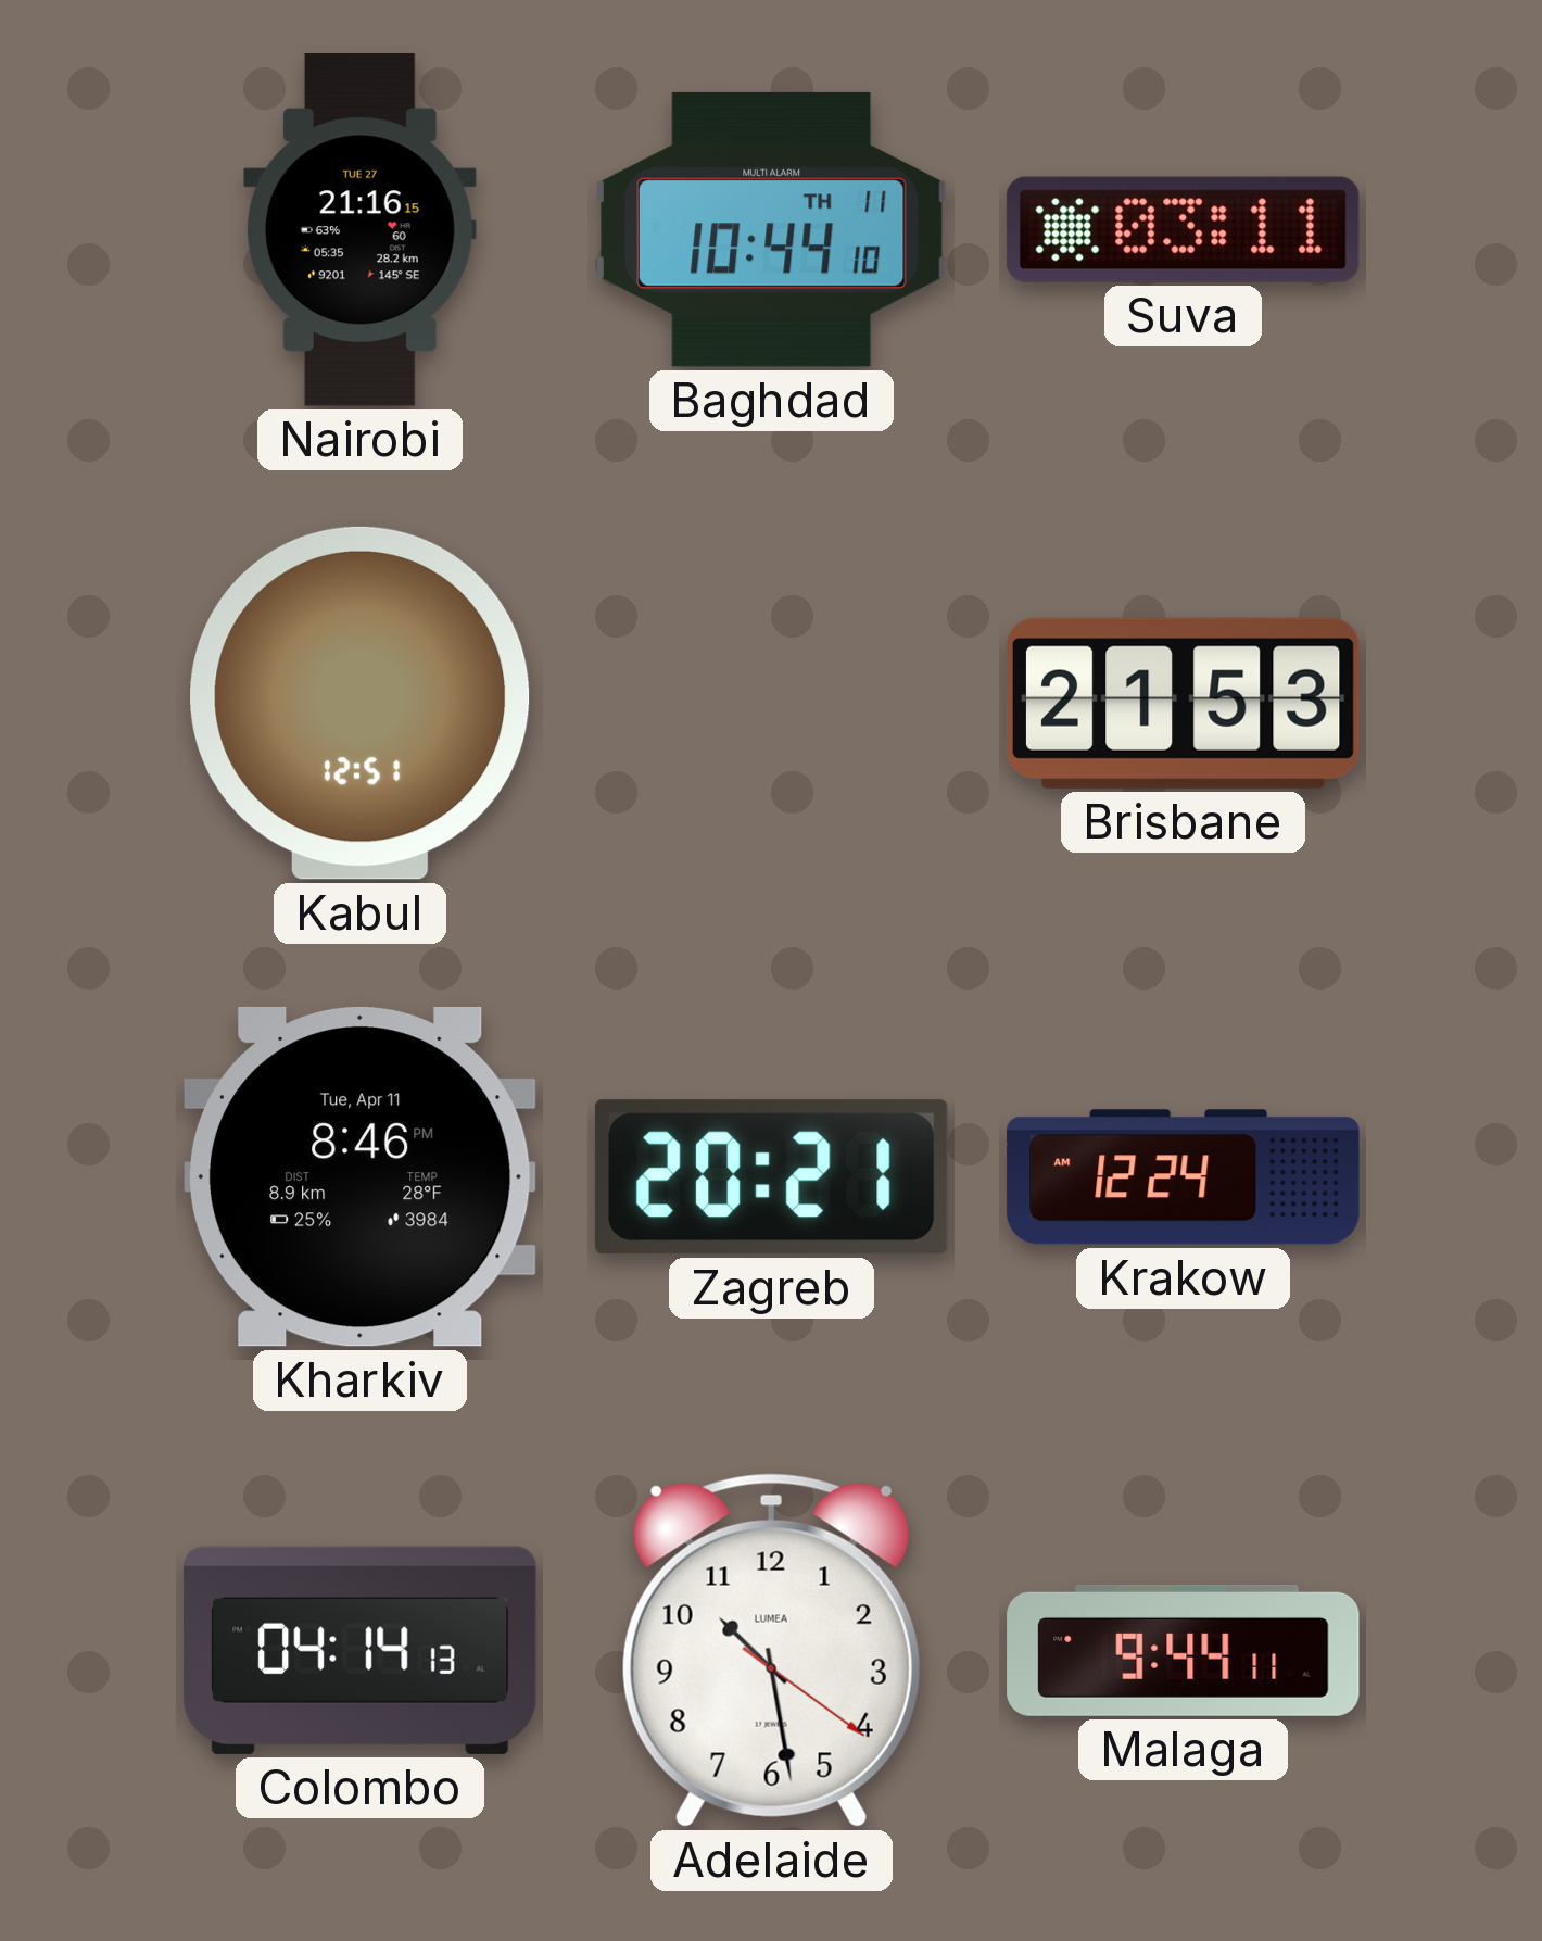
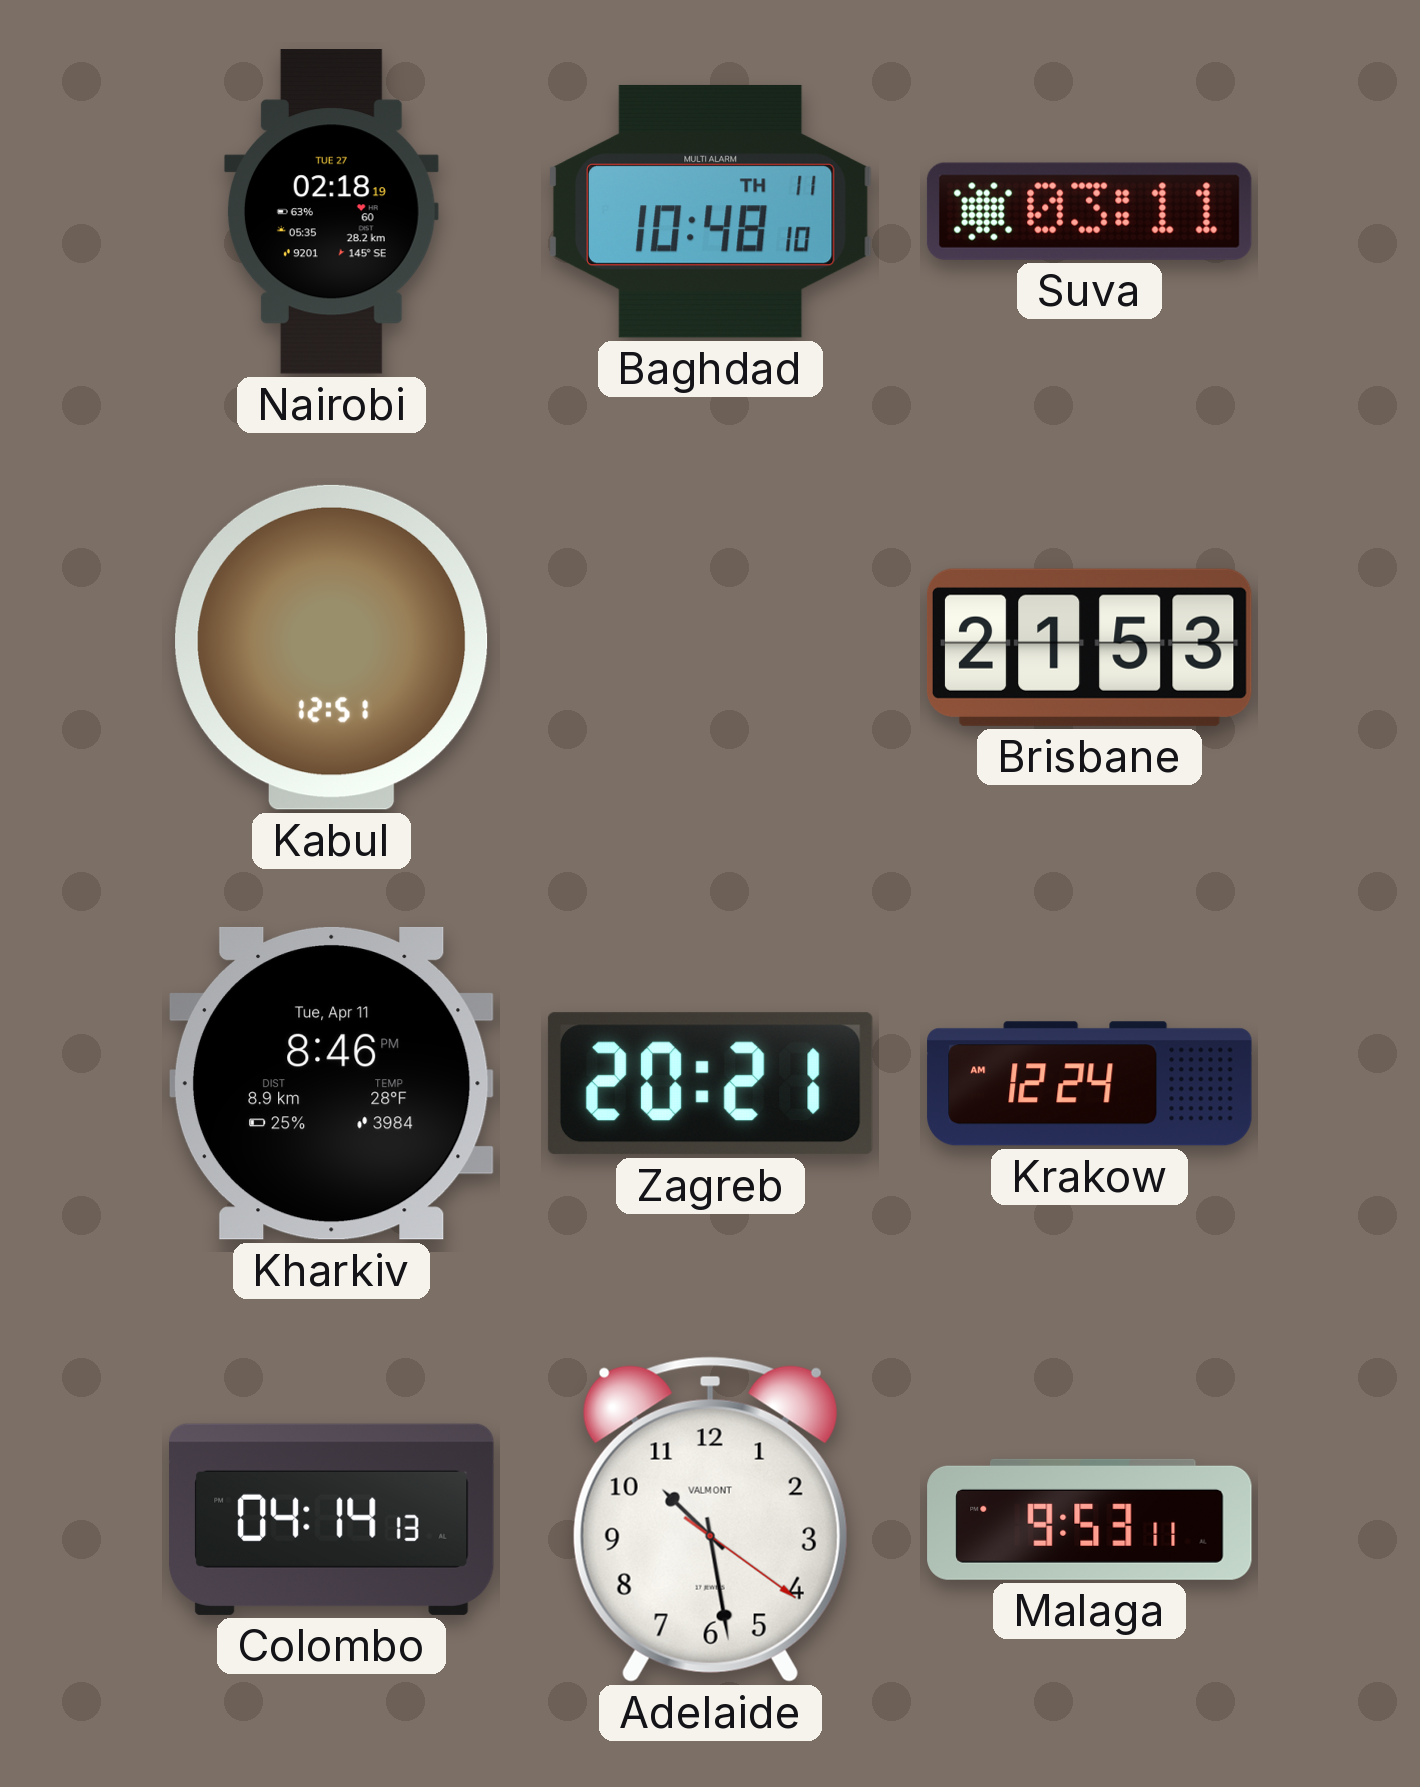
Nairobi: 21:16 -> 02:18
Baghdad: 10:44 -> 10:48
Adelaide brand: LUMEA -> VALMONT
Malaga: 9:44 -> 9:53
